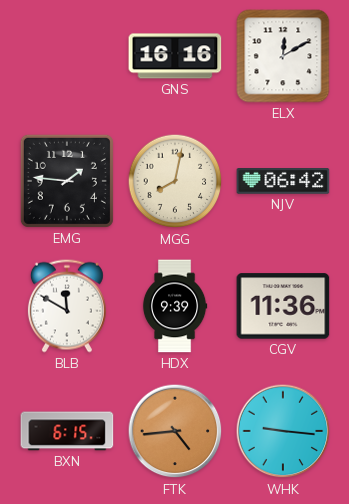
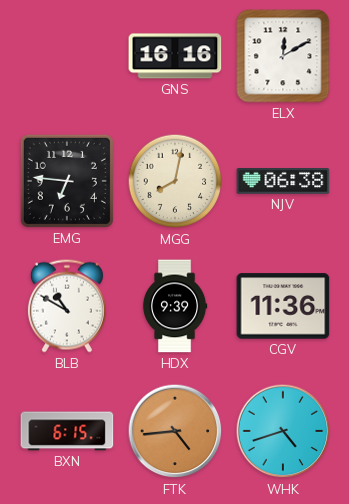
EMG: 1:46 -> 6:46
NJV: 06:42 -> 06:38
BLB: 11:50 -> 10:50
WHK: 9:16 -> 4:42
